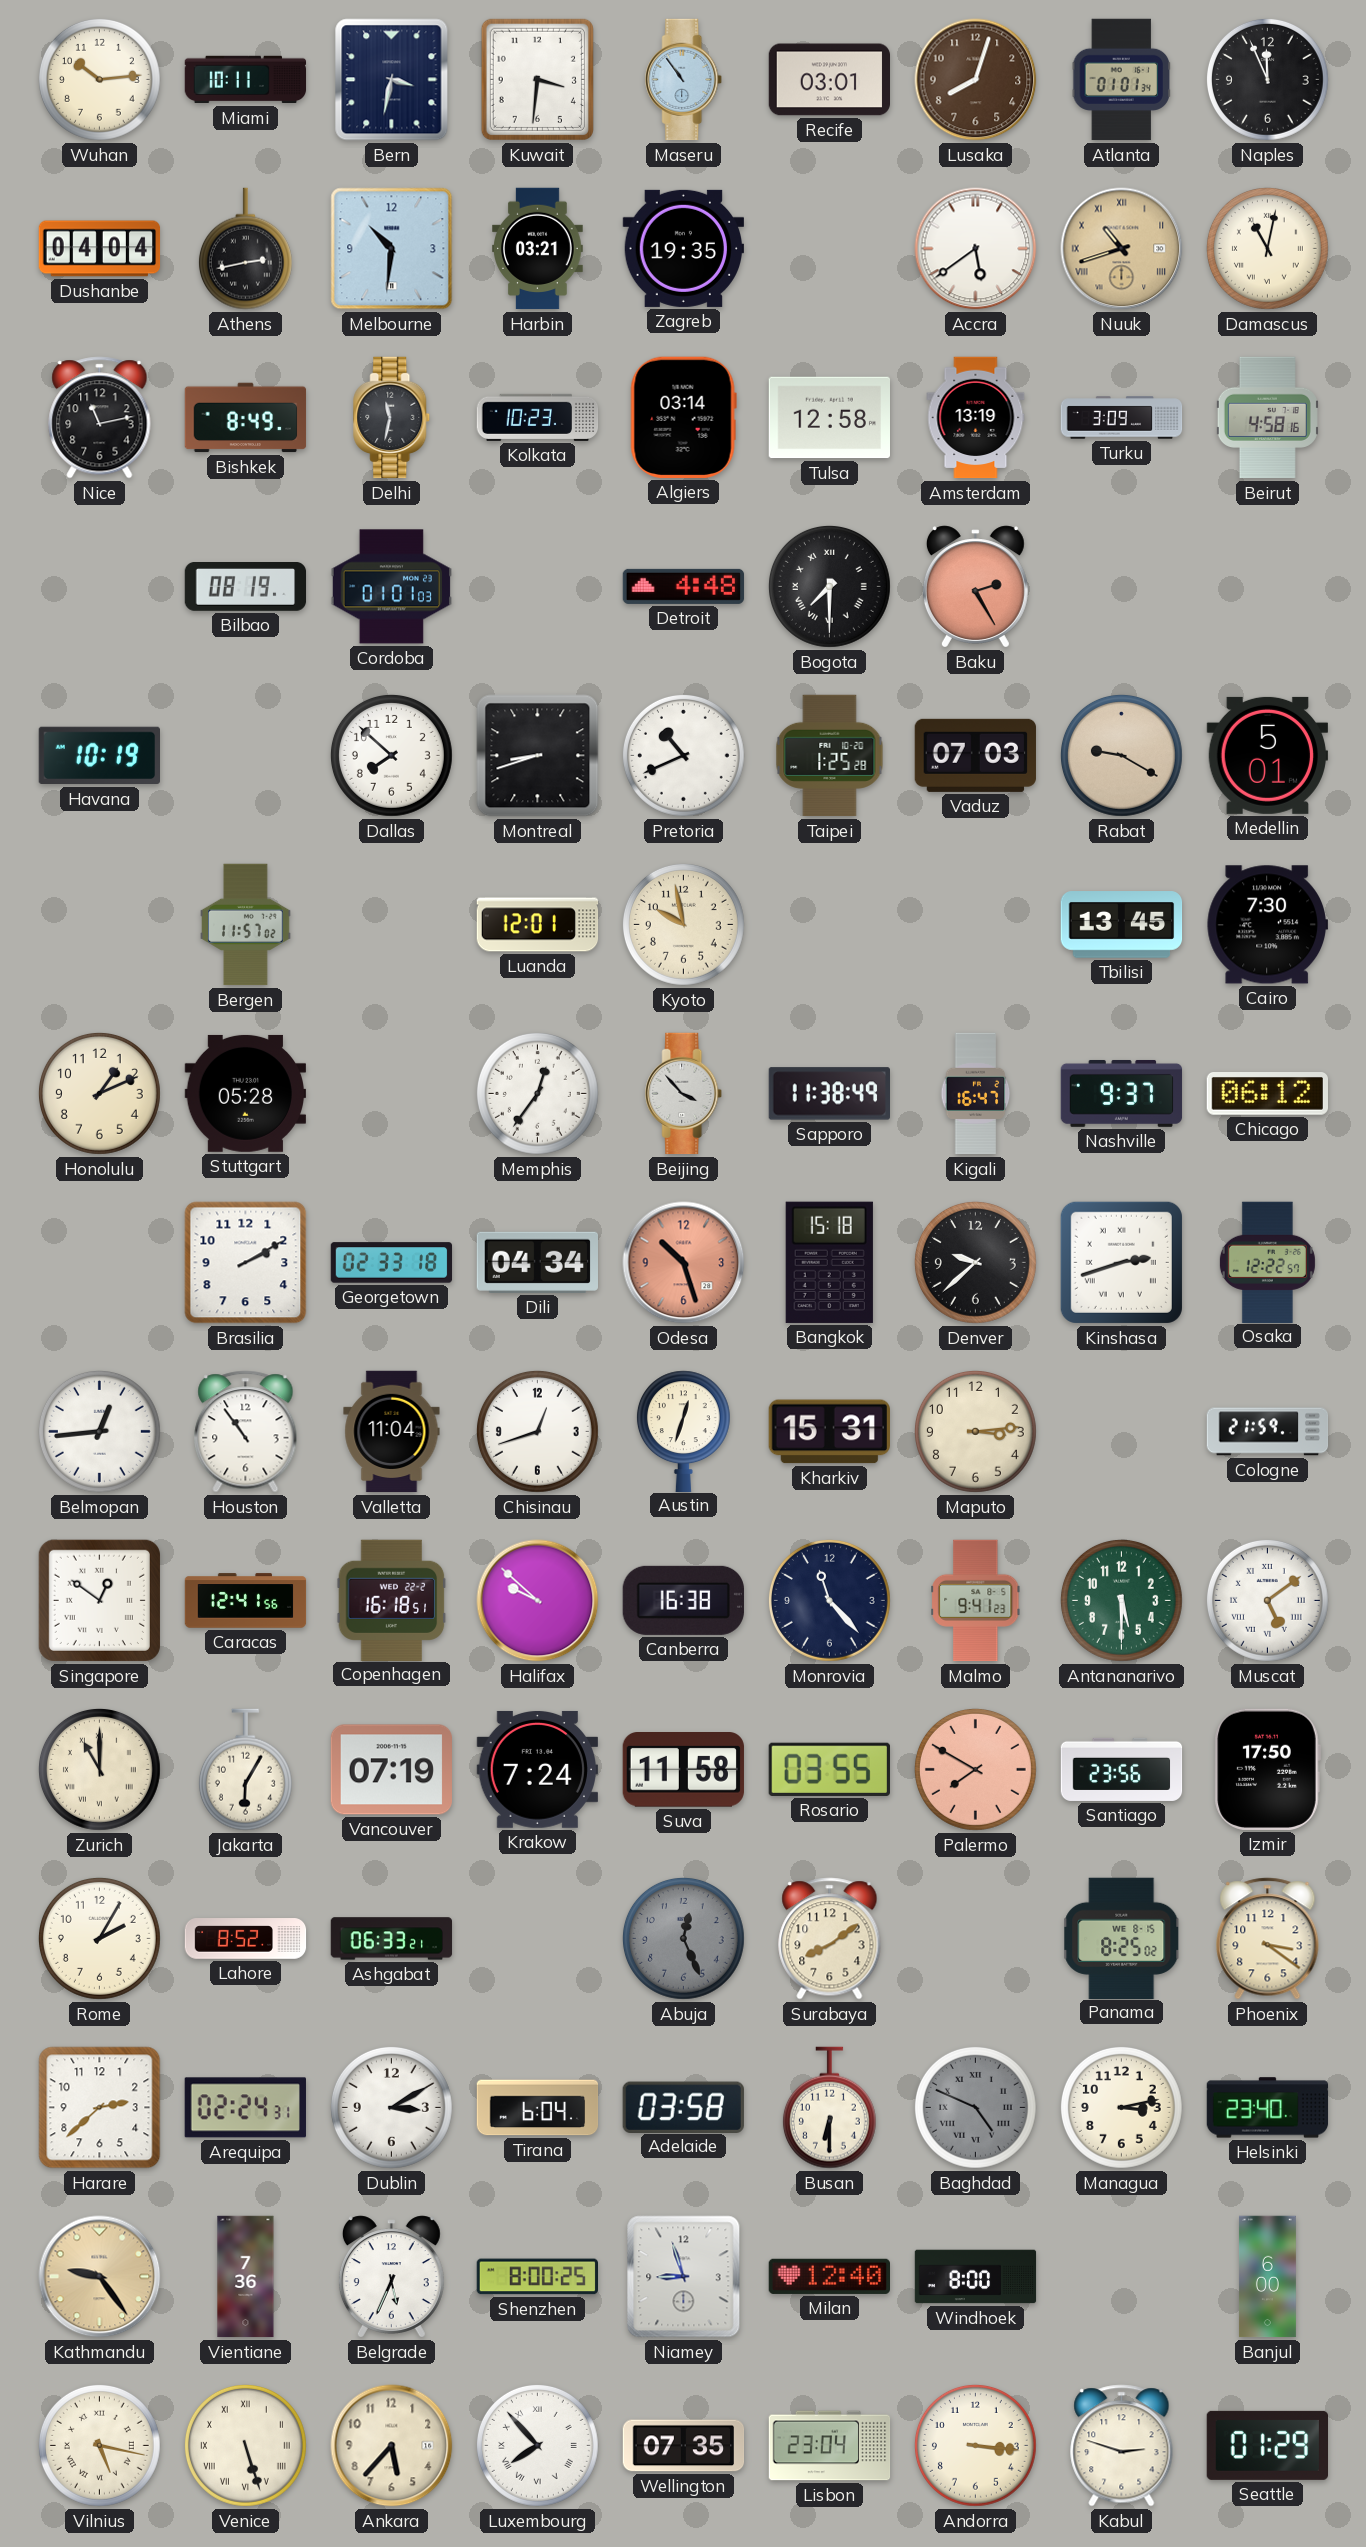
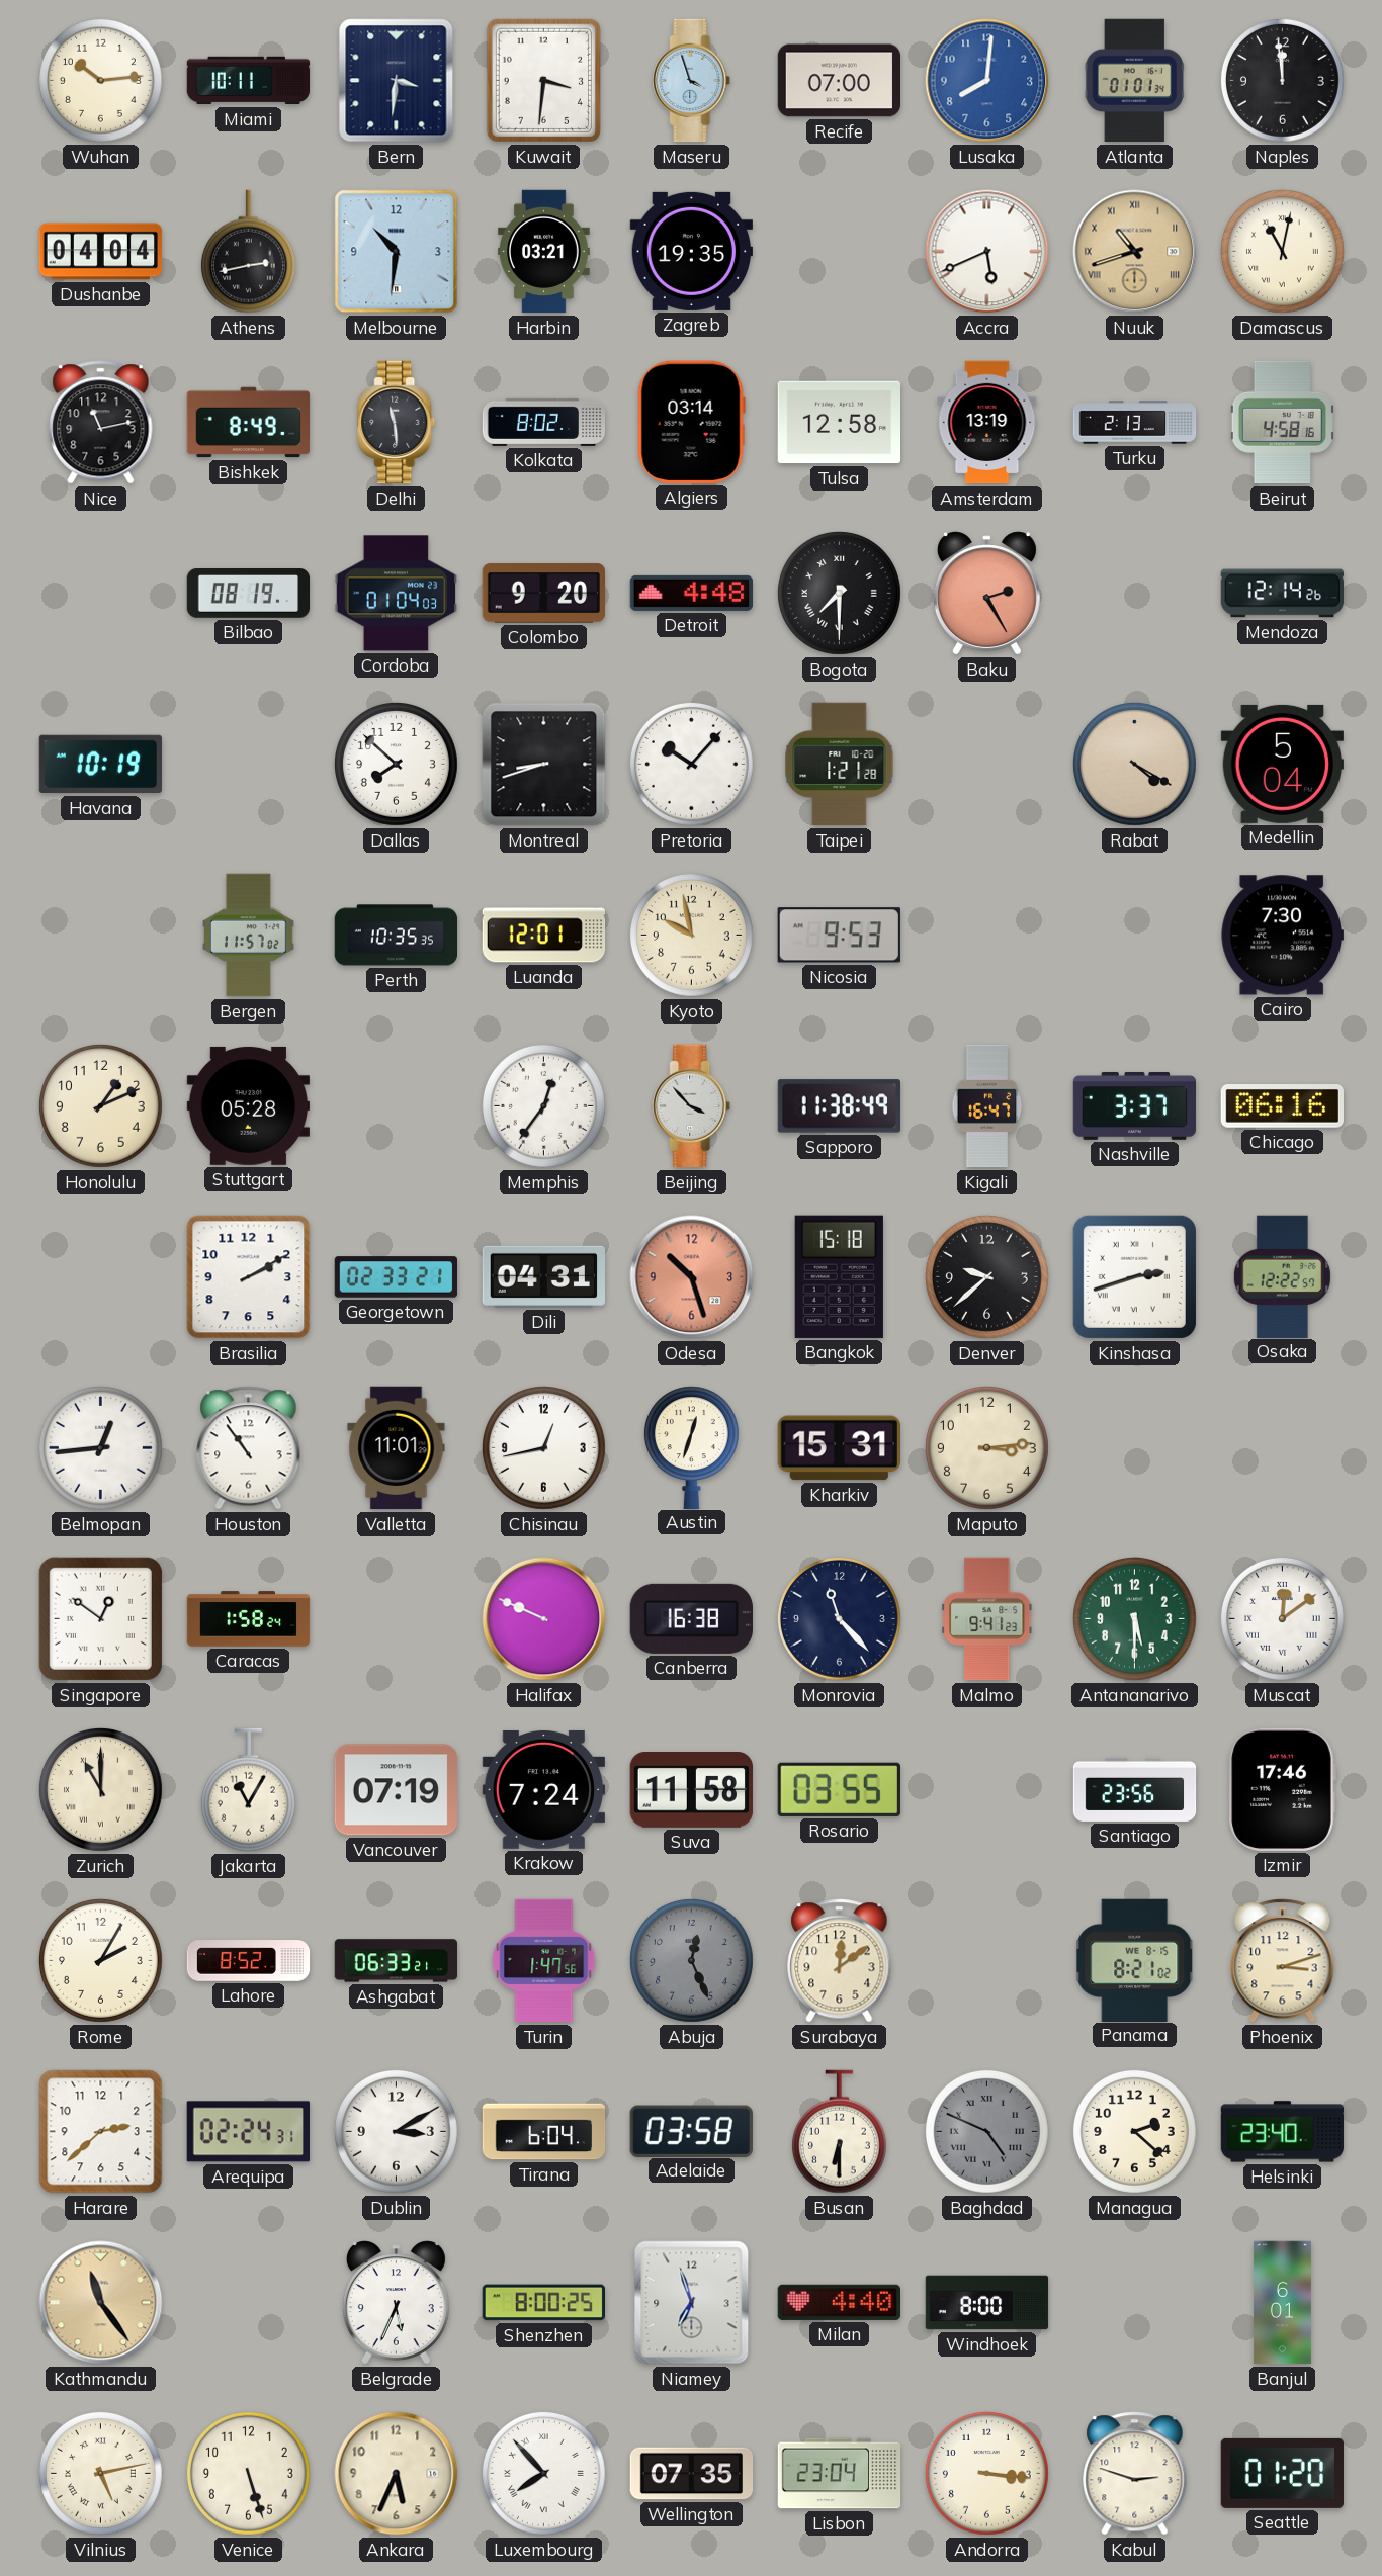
Bern: 3:32 -> 3:31
Maseru: 10:54 -> 3:57
Recife: 03:01 -> 07:00
Lusaka: 8:03 -> 8:01
Lusaka dial: brown -> blue
Naples: 11:56 -> 11:59
Accra: 5:39 -> 5:41
Delhi: 11:32 -> 11:29
Kolkata: 10:23 -> 8:02
Turku: 3:09 -> 2:13
Cordoba: 01:01 -> 01:04
Colombo: none -> 9:20
Mendoza: none -> 12:14
Pretoria: 10:41 -> 10:07
Taipei: 1:25 -> 1:21
Vaduz: 07:03 -> none
Rabat: 9:20 -> 4:20
Medellin: 5:01 -> 5:04
Perth: none -> 10:35
Nicosia: none -> 9:53
Tbilisi: 13:45 -> none
Nashville: 9:37 -> 3:37
Chicago: 06:12 -> 06:16
Georgetown: 02:33:18 -> 02:33:21
Dili: 04:34 -> 04:31
Valletta: 11:04 -> 11:01
Chisinau: 12:42 -> 12:43
Cologne: 21:59 -> none
Caracas: 12:41 -> 1:58
Copenhagen: 16:18 -> none
Halifax: 9:52 -> 9:49
Muscat: 5:09 -> 12:09
Jakarta: 6:05 -> 11:05
Palermo: 7:50 -> none
Izmir: 17:50 -> 17:46
Turin: none -> 1:47
Surabaya: 8:09 -> 12:09
Panama: 8:25 -> 8:21
Phoenix: 3:21 -> 3:12
Managua: 3:13 -> 2:22
Kathmandu: 9:24 -> 11:24
Vientiane: 7:36 -> none
Niamey: 8:57 -> 6:57
Milan: 12:40 -> 4:40
Banjul: 6:00 -> 6:01
Vilnius: 5:17 -> 5:13
Venice numerals: Roman -> Arabic
Ankara: 5:37 -> 5:34
Seattle: 01:29 -> 01:20
